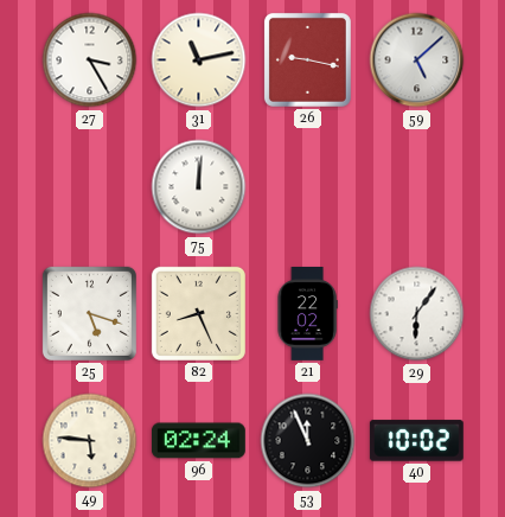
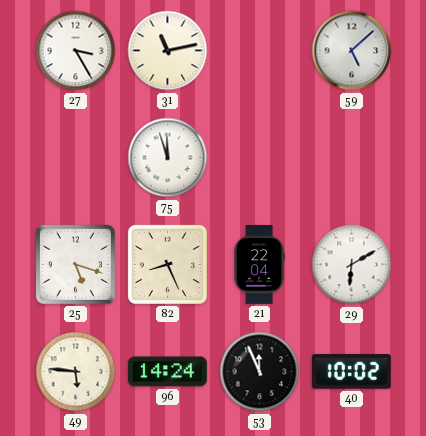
26: 9:17 -> none
75: 12:01 -> 11:57
21: 22:02 -> 22:04
29: 6:06 -> 6:10
96: 02:24 -> 14:24
